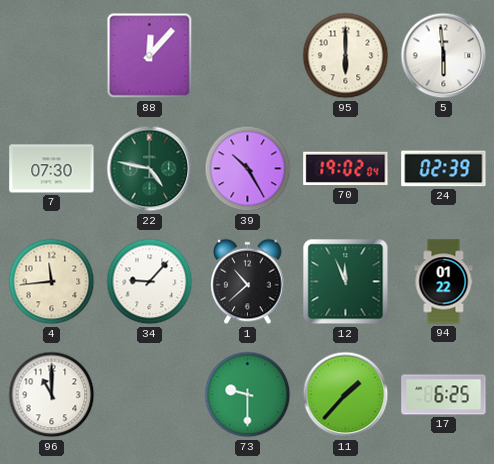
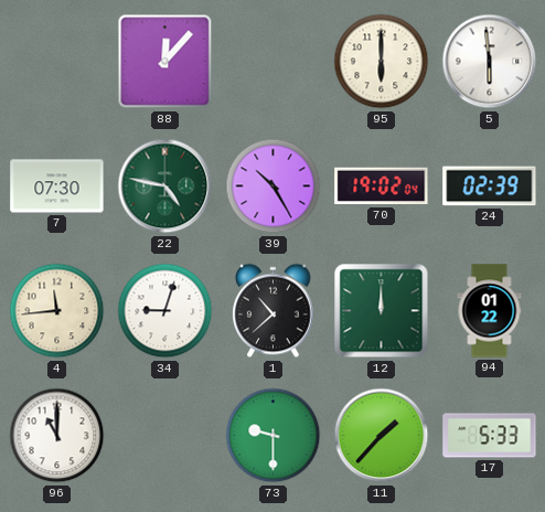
34: 9:07 -> 9:03
12: 11:56 -> 12:00
17: 6:25 -> 5:33
